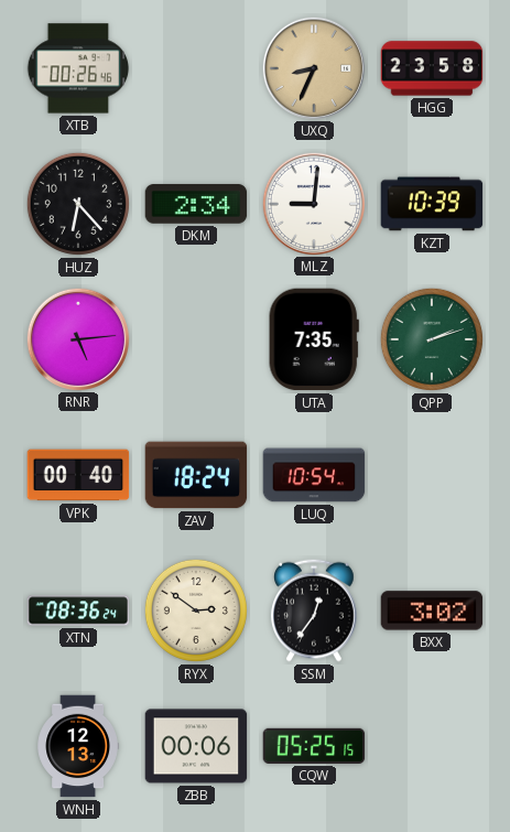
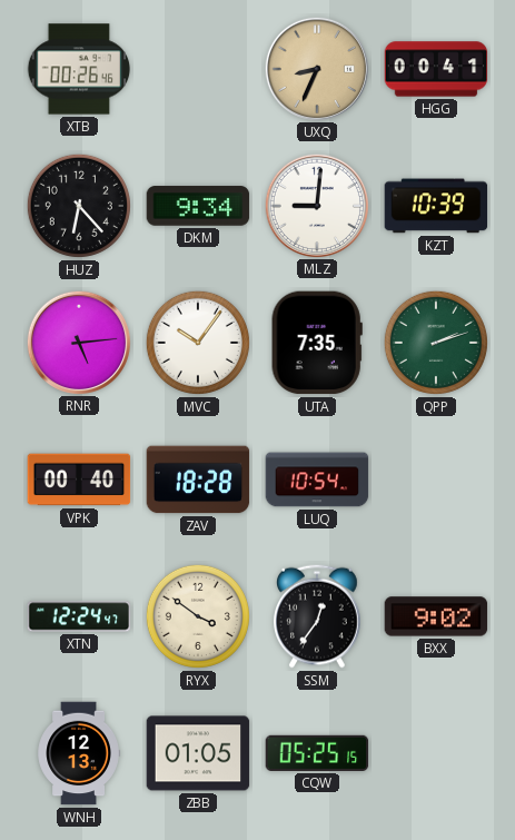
HGG: 23:58 -> 00:41
DKM: 2:34 -> 9:34
MVC: none -> 10:06
ZAV: 18:24 -> 18:28
XTN: 08:36 -> 12:24
RYX: 2:51 -> 3:51
BXX: 3:02 -> 9:02
ZBB: 00:06 -> 01:05
